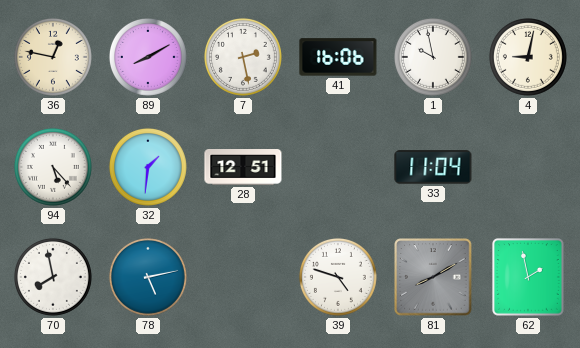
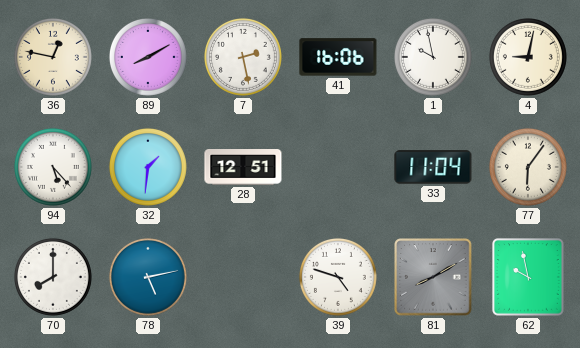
77: none -> 6:06
70: 7:58 -> 8:00
62: 1:58 -> 9:58
